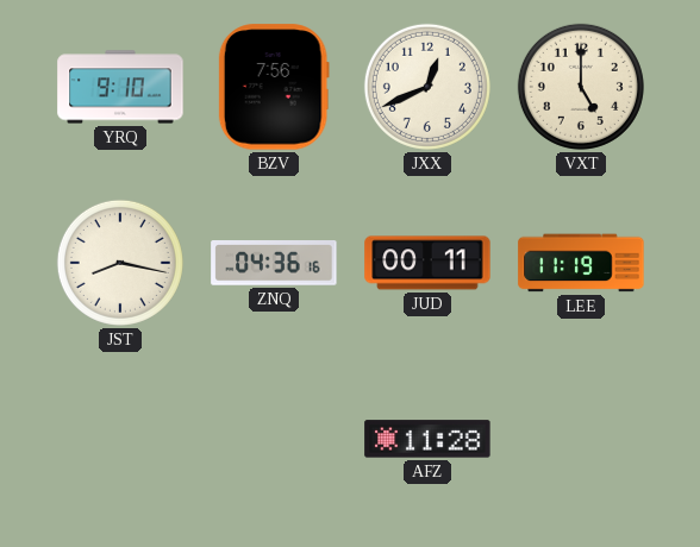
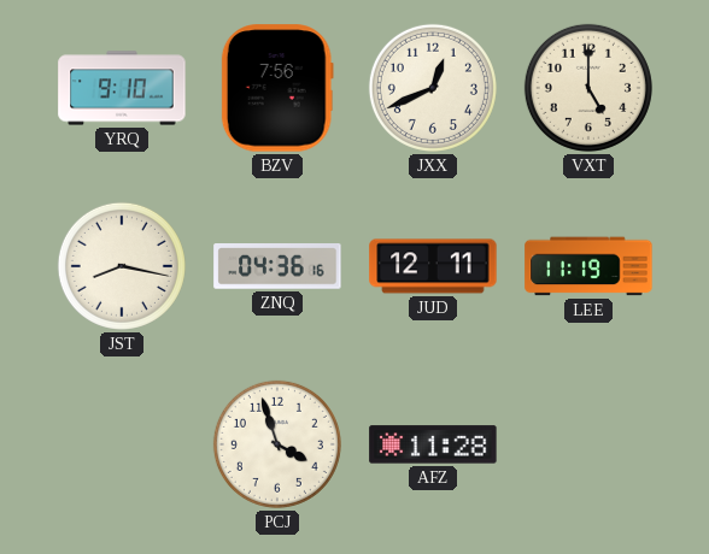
JUD: 00:11 -> 12:11
PCJ: none -> 3:57
